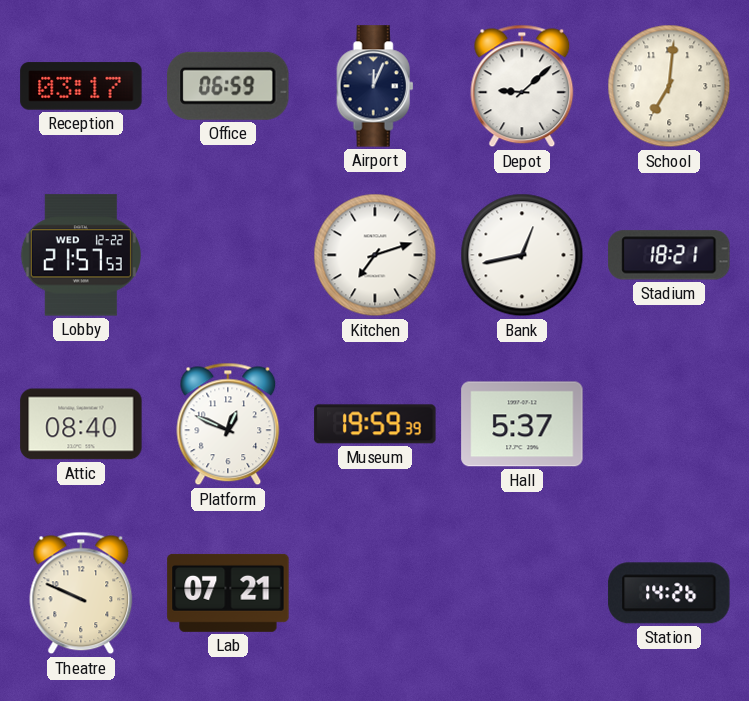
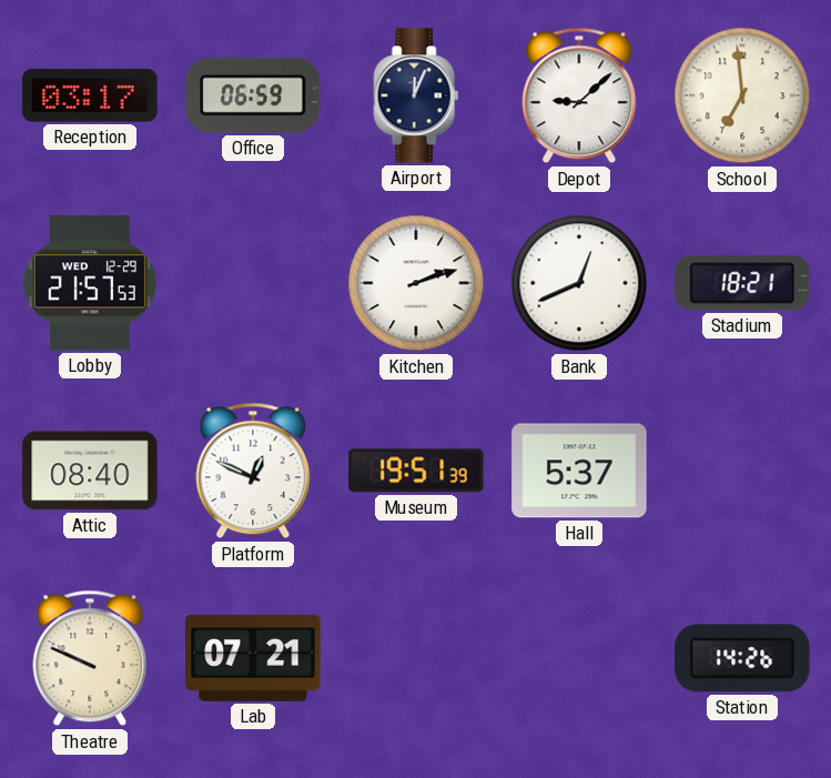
School: 7:01 -> 6:59
Lobby date: WED 12-22 -> WED 12-29
Kitchen: 7:12 -> 2:12
Bank: 12:43 -> 12:41
Museum: 19:59 -> 19:51
